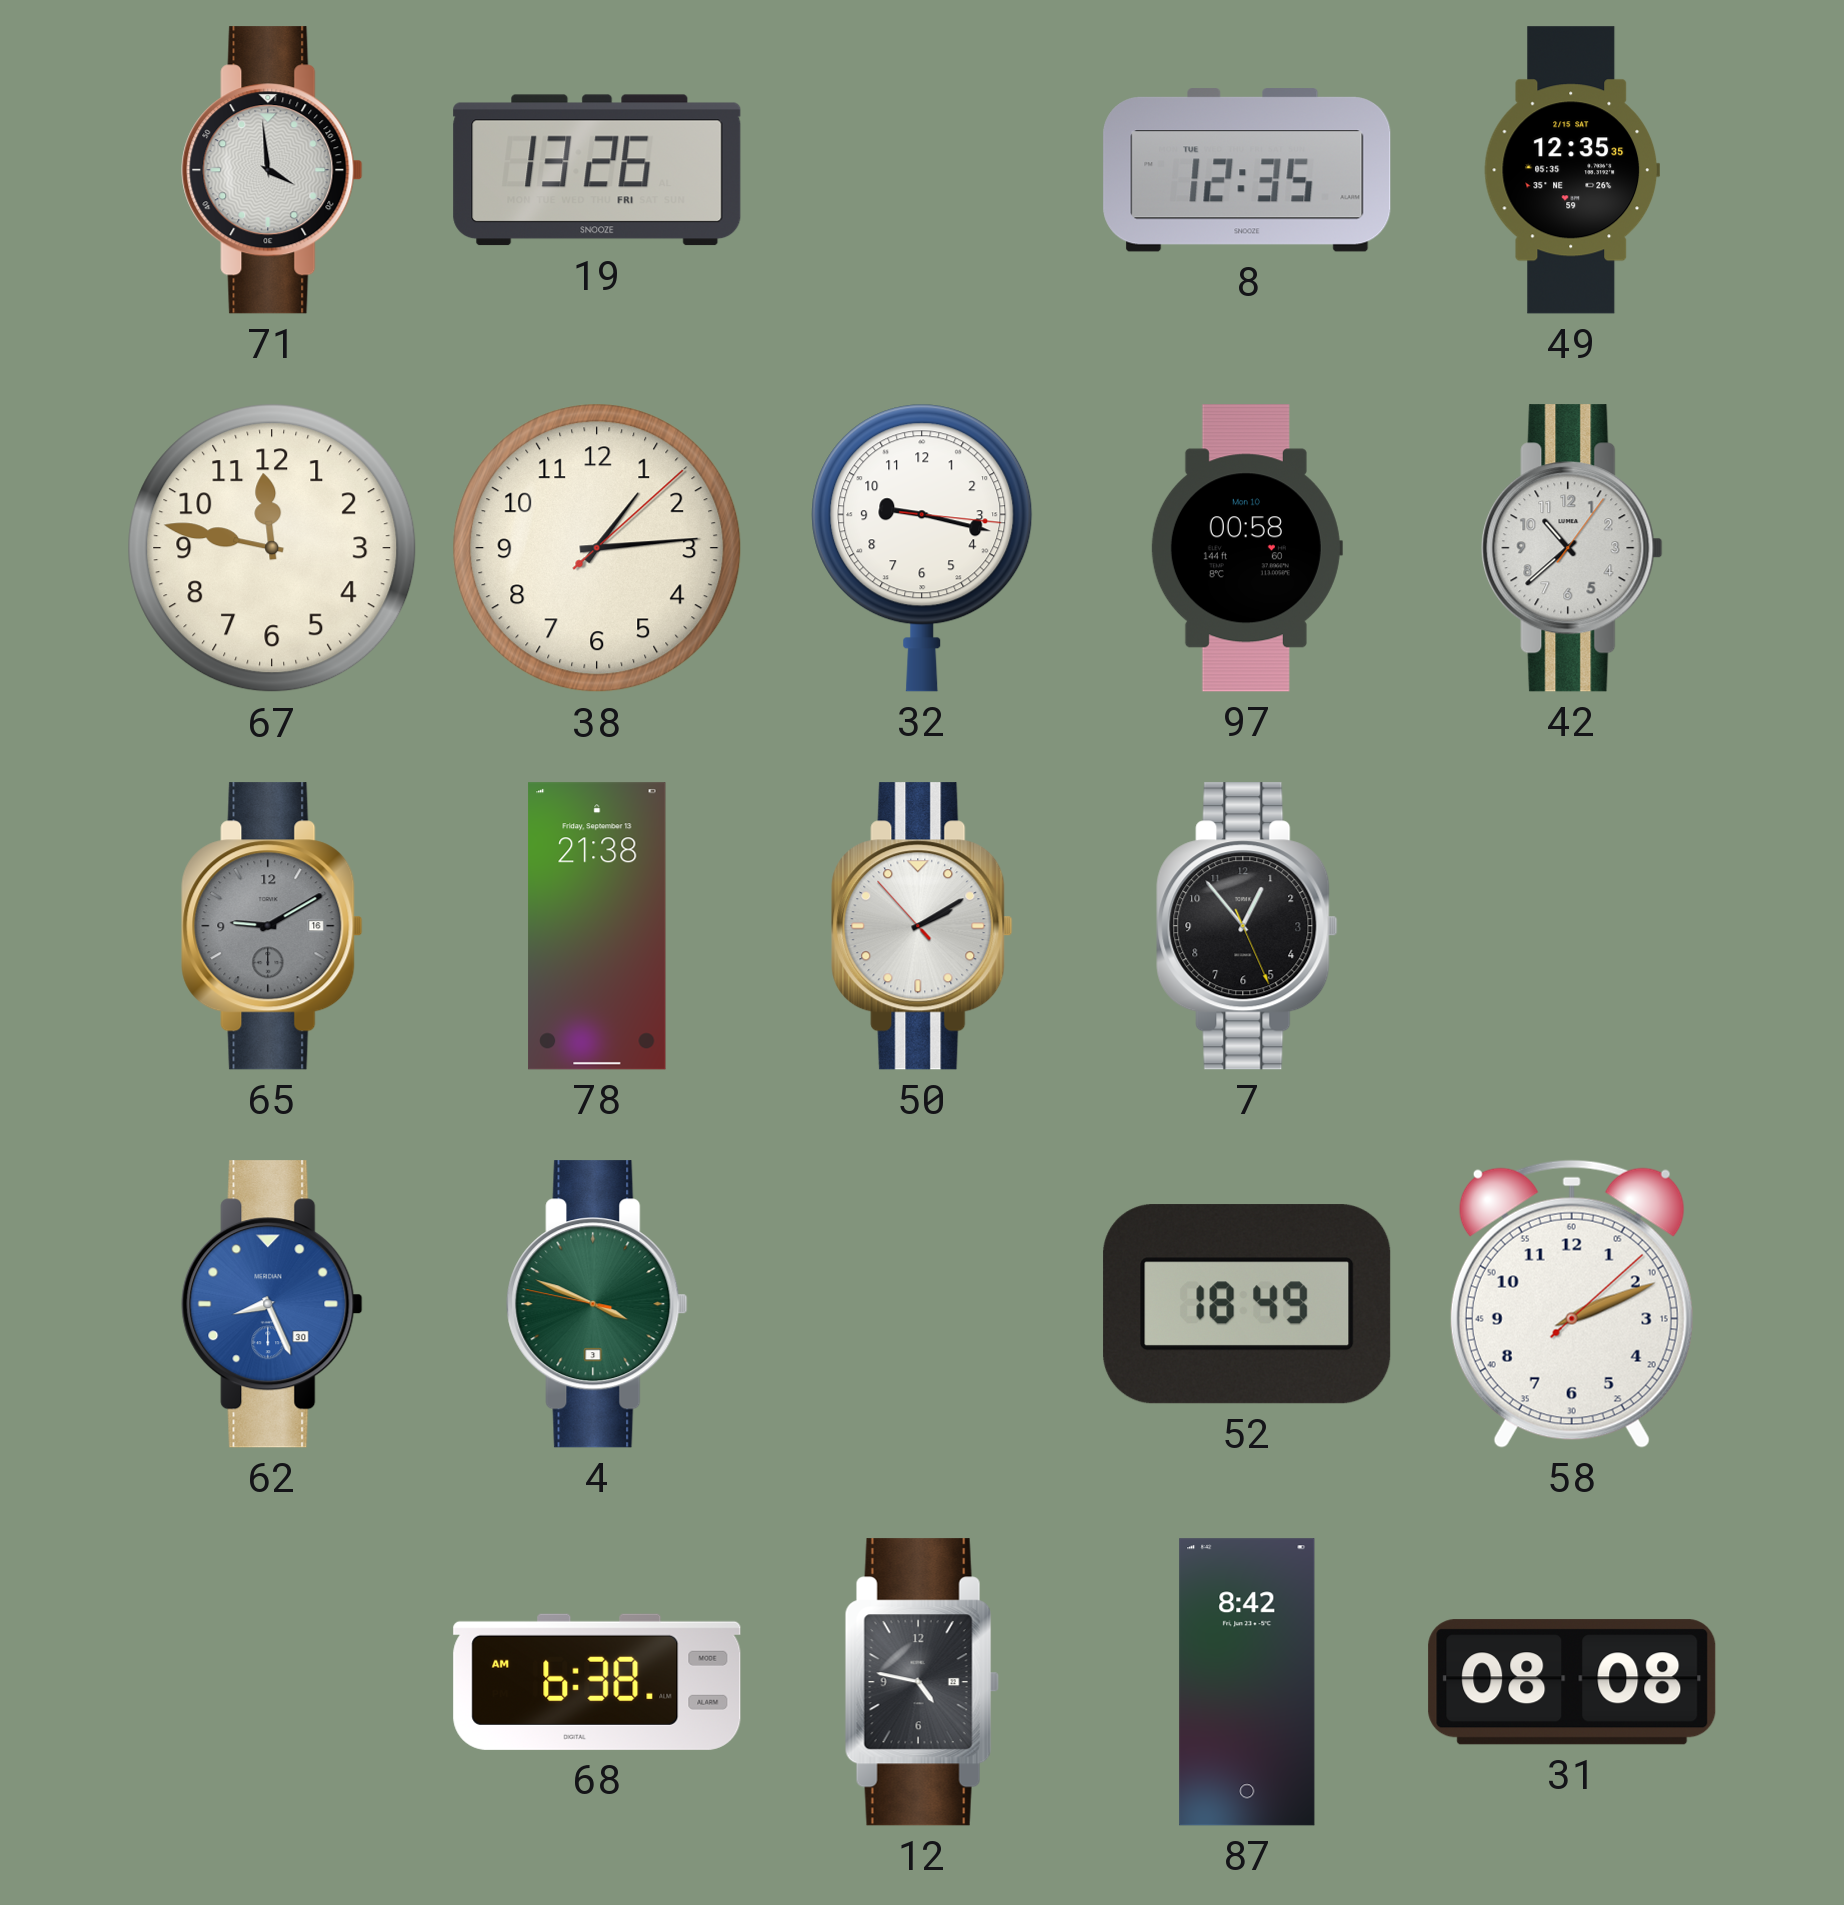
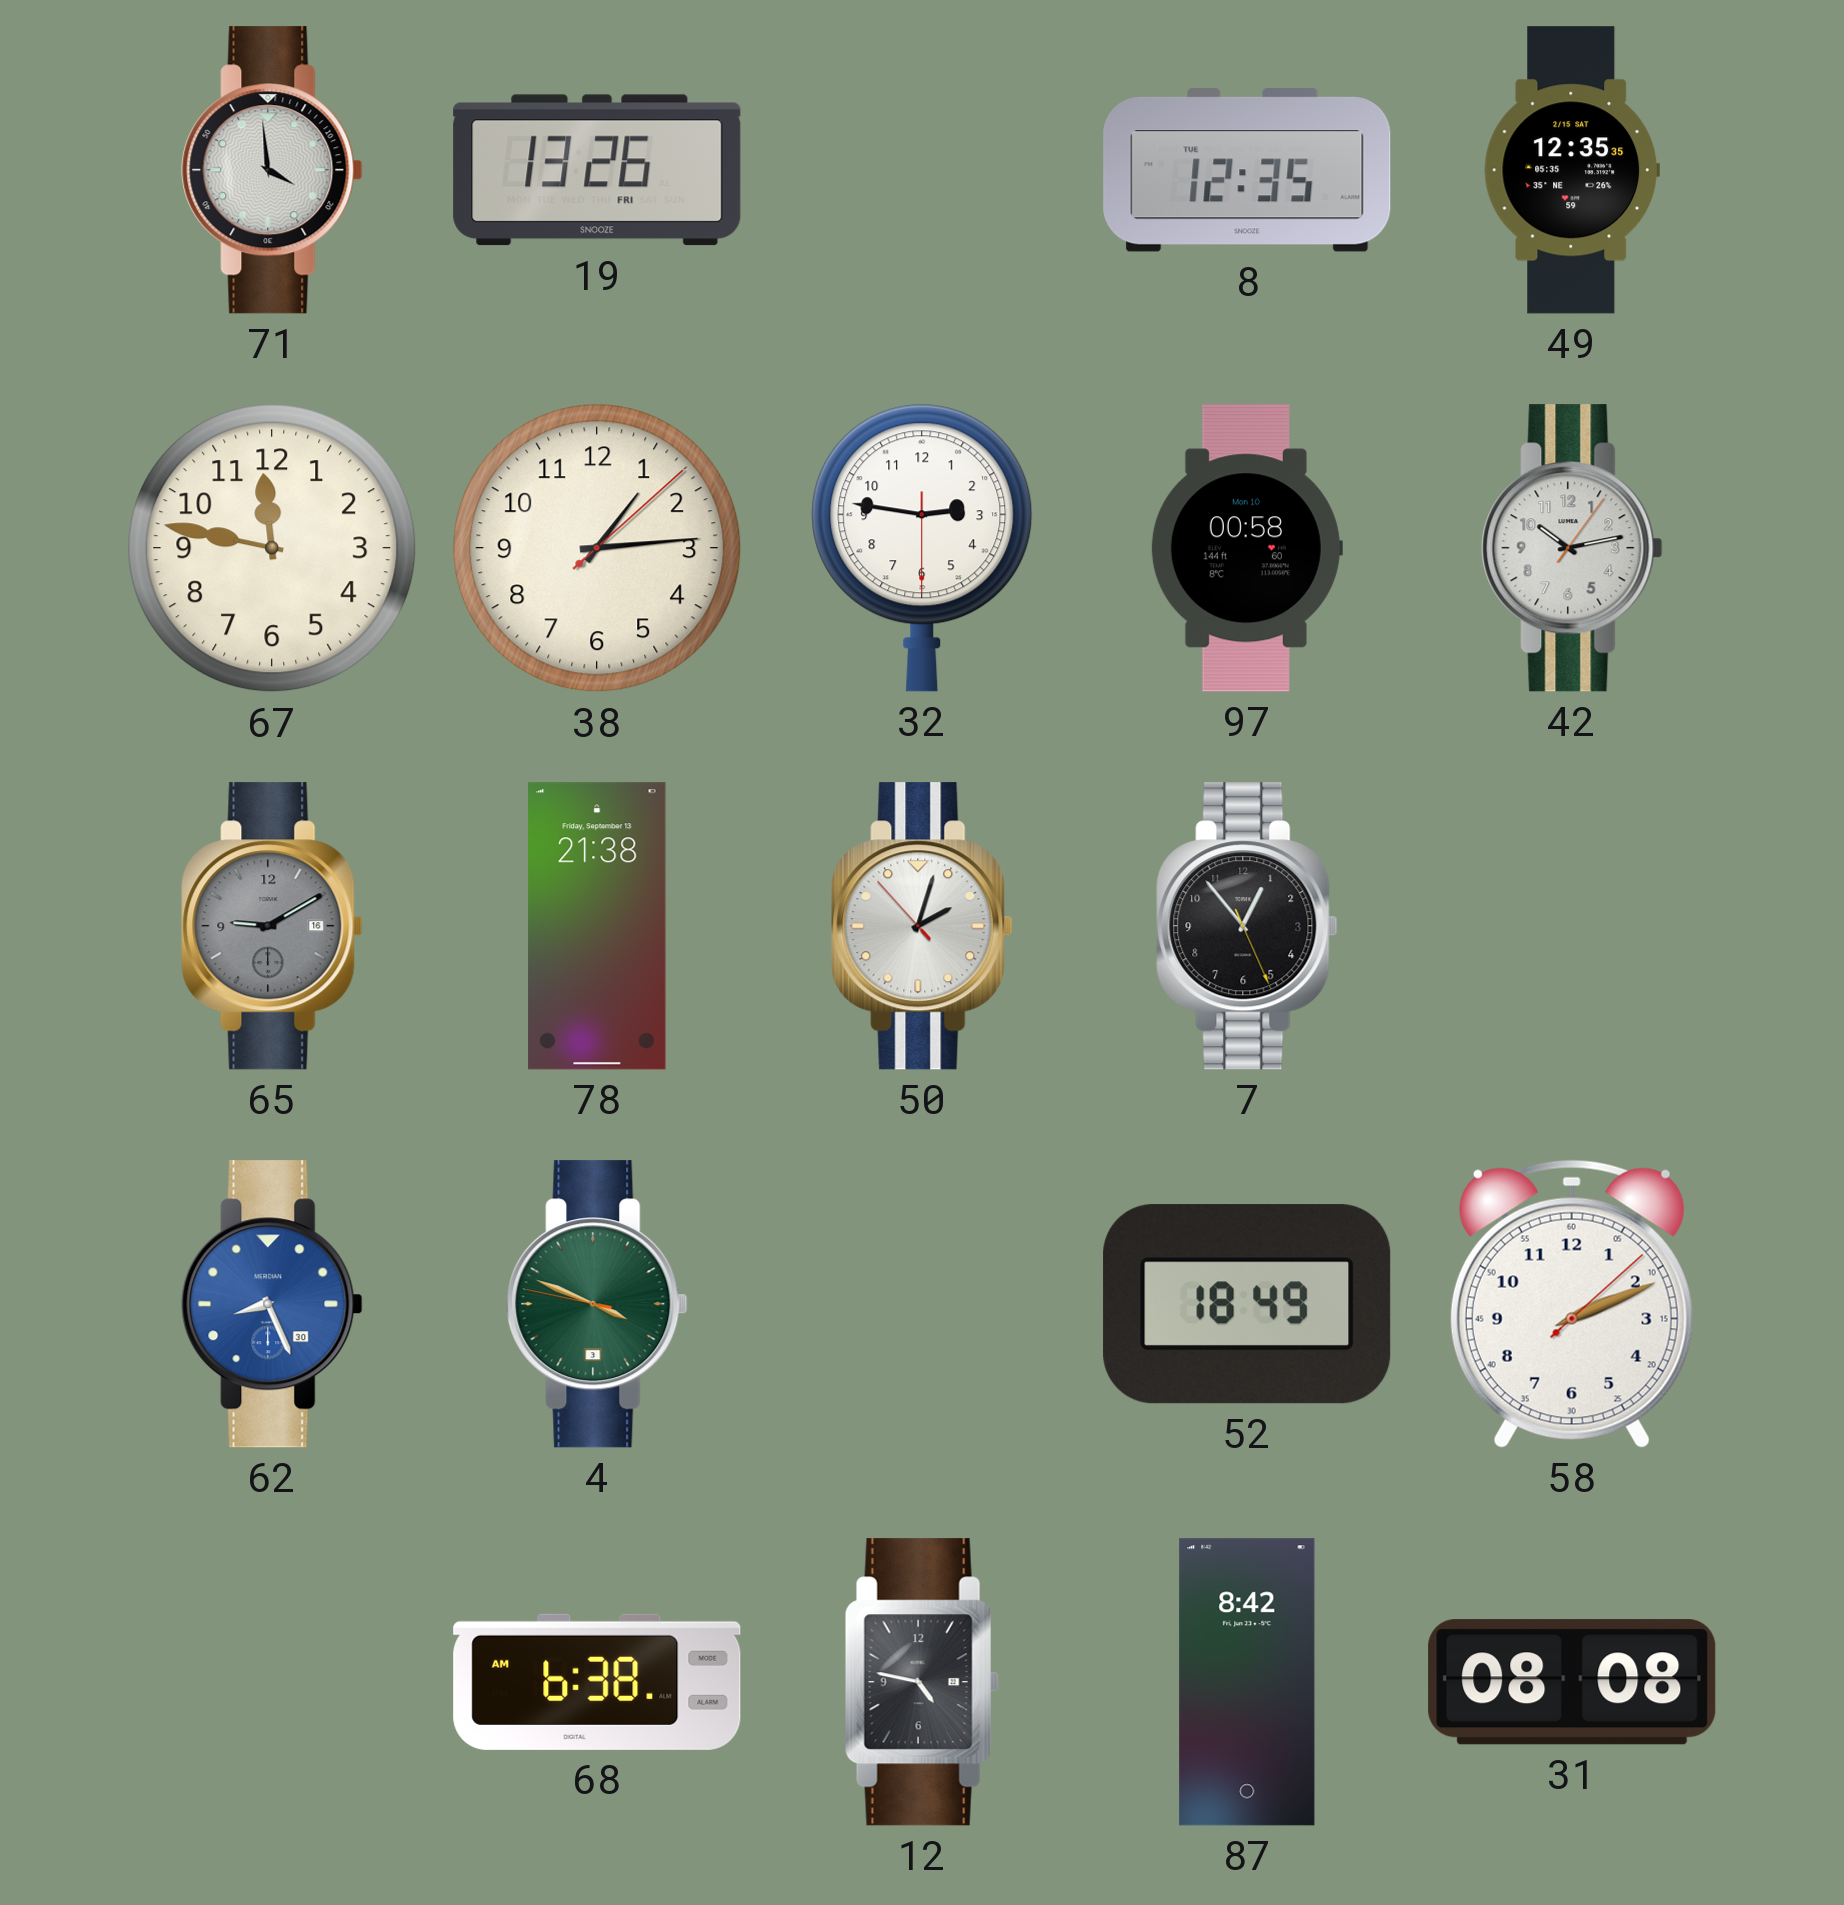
32: 9:17 -> 2:46
42: 10:38 -> 10:13
50: 2:09 -> 2:02
